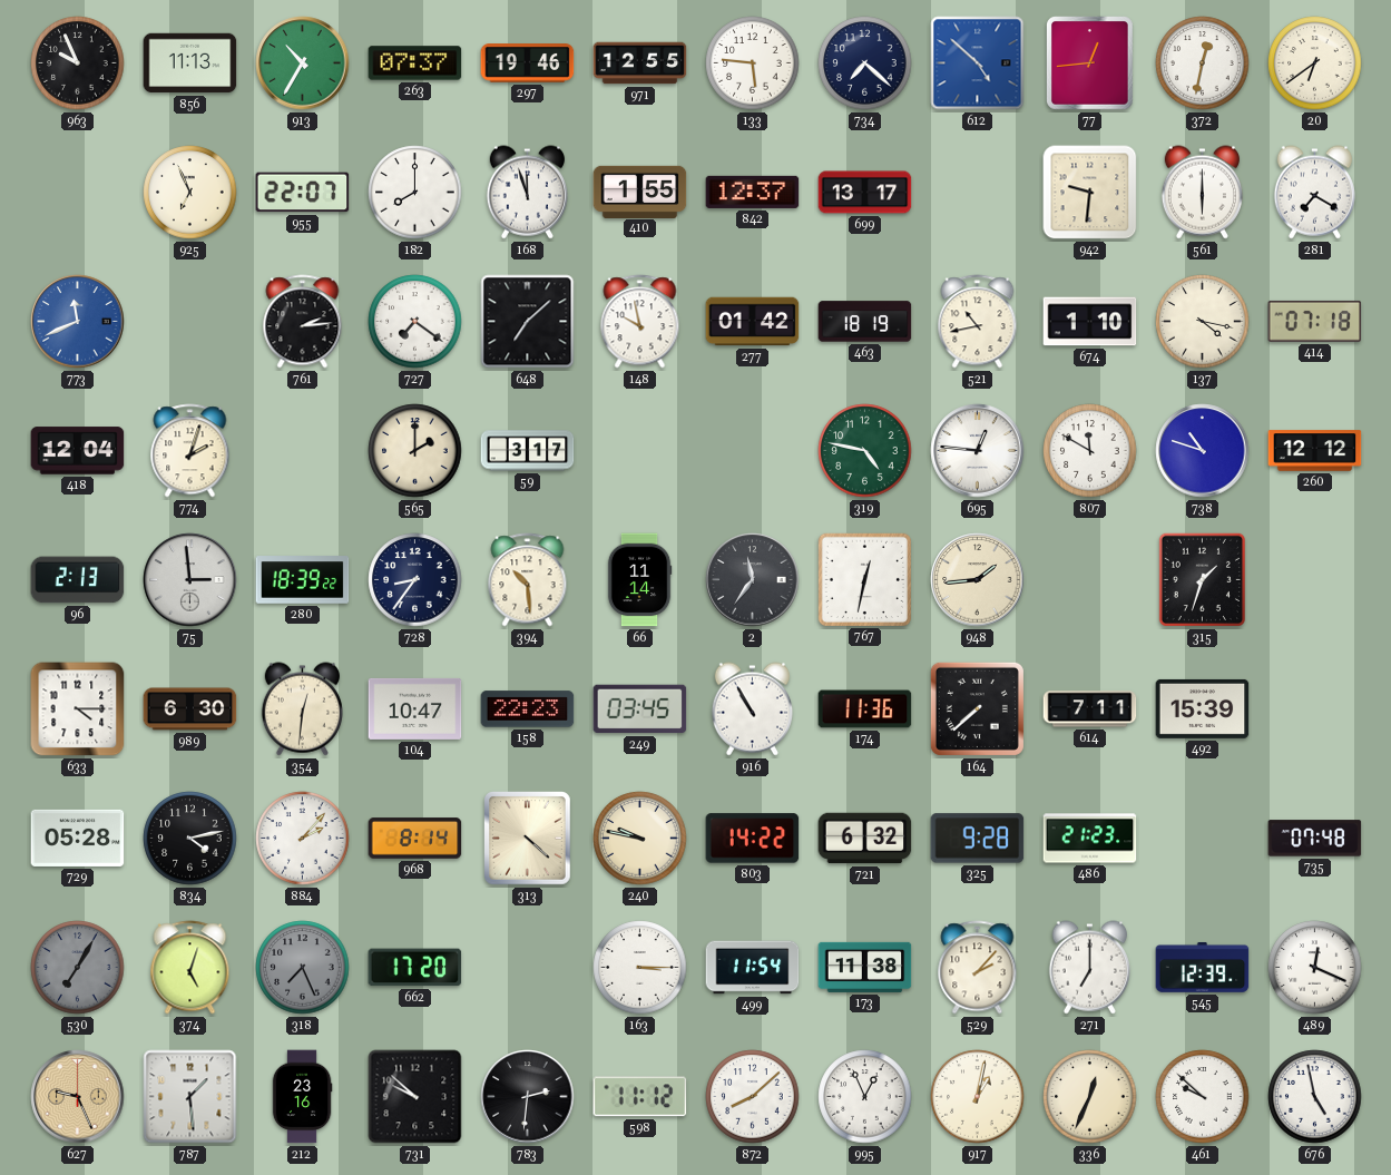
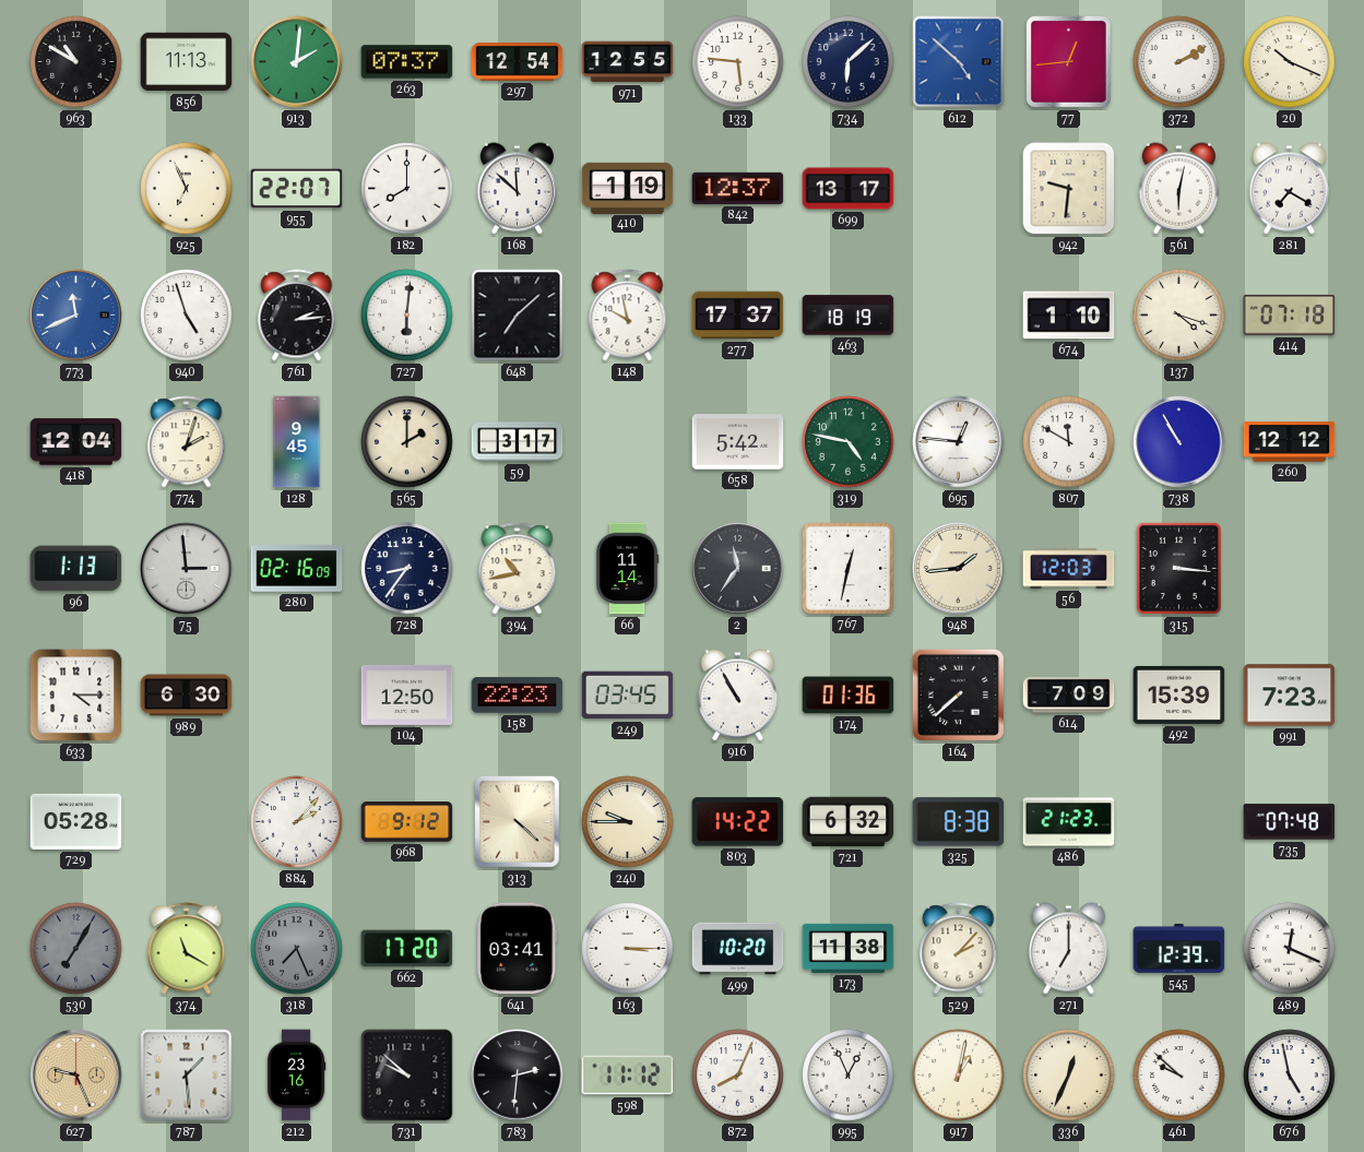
963: 9:56 -> 10:50
913: 10:35 -> 2:01
297: 19:46 -> 12:54
734: 7:22 -> 6:08
372: 12:32 -> 2:10
20: 6:39 -> 10:19
168: 11:57 -> 11:52
410: 1:55 -> 1:19
561: 6:00 -> 6:02
940: none -> 4:57
727: 7:21 -> 6:01
277: 01:42 -> 17:37
521: 10:43 -> none
137: 4:17 -> 4:18
128: none -> 9:45
658: none -> 5:42
738: 10:48 -> 10:55
96: 2:13 -> 1:13
280: 18:39 -> 02:16
394: 10:29 -> 10:43
56: none -> 12:03
315: 1:33 -> 3:16
354: 12:31 -> none
104: 10:47 -> 12:50
174: 11:36 -> 01:36
614: 7:11 -> 7:09
991: none -> 7:23
834: 4:13 -> none
968: 8:14 -> 9:12
240: 9:47 -> 9:45
325: 9:28 -> 8:38
374: 5:03 -> 11:20
641: none -> 03:41
499: 11:54 -> 10:20
872: 8:08 -> 8:04
